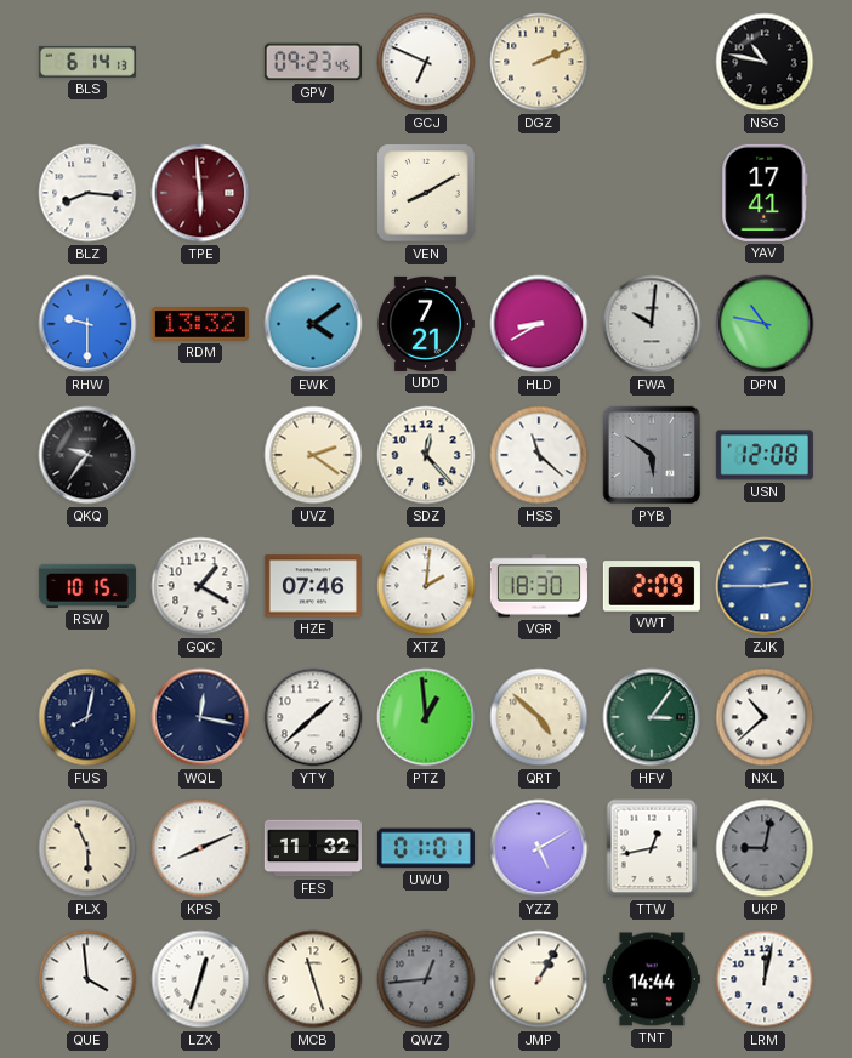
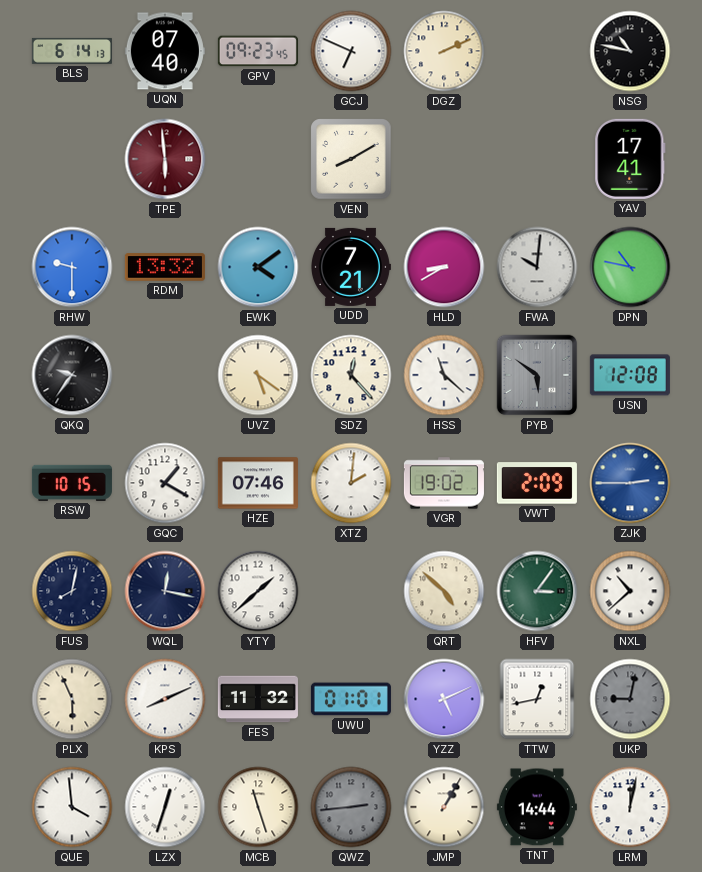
UQN: none -> 07:40
BLZ: 8:16 -> none
UVZ: 2:21 -> 5:21
VGR: 18:30 -> 19:02
PTZ: 12:59 -> none
YZZ: 5:10 -> 5:11
QWZ: 12:44 -> 2:44
